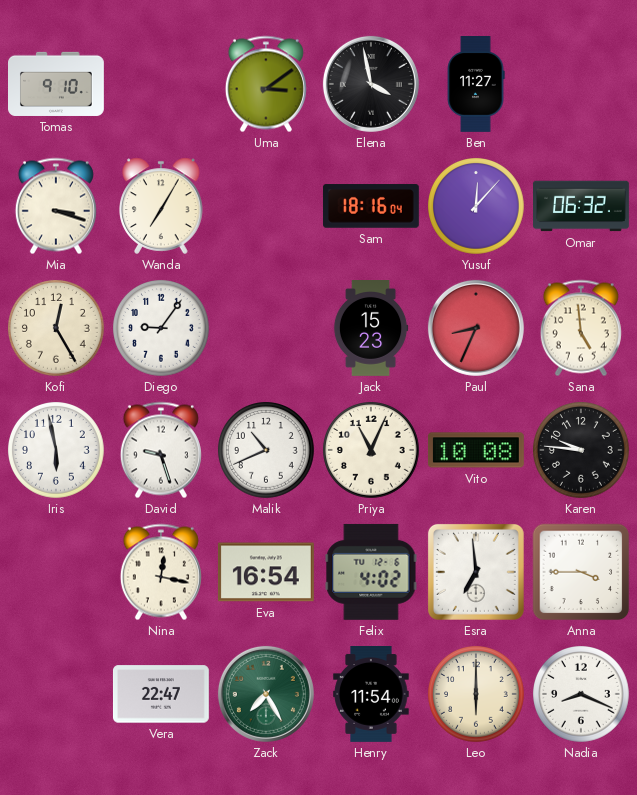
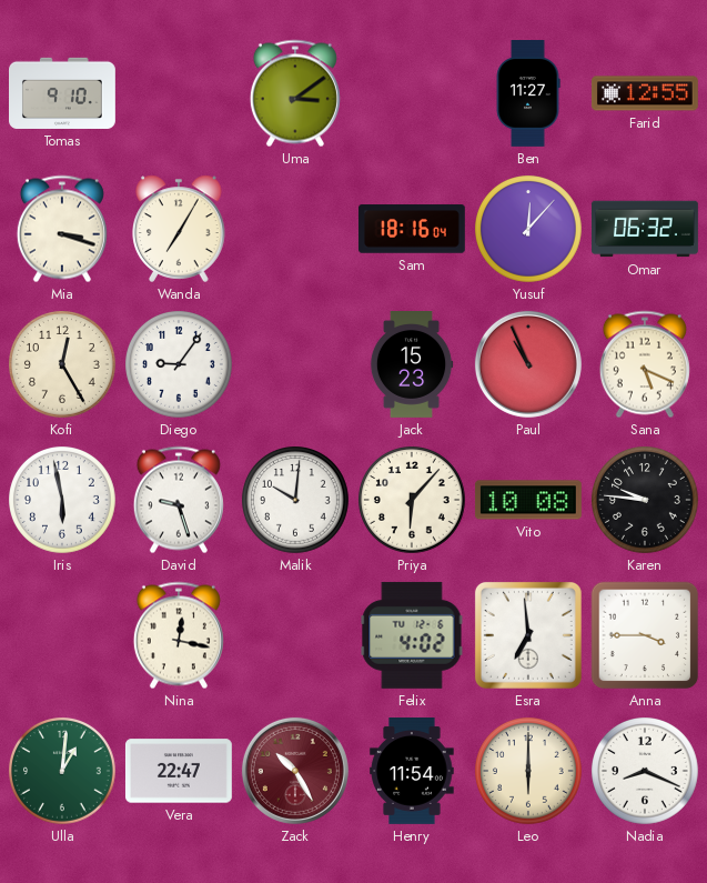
Elena: 3:58 -> none
Farid: none -> 12:55
Paul: 8:34 -> 10:56
Sana: 4:59 -> 5:19
Malik: 10:41 -> 10:01
Priya: 11:04 -> 6:07
Eva: 16:54 -> none
Ulla: none -> 1:01
Zack: 7:25 -> 10:25
Zack dial: green -> burgundy
